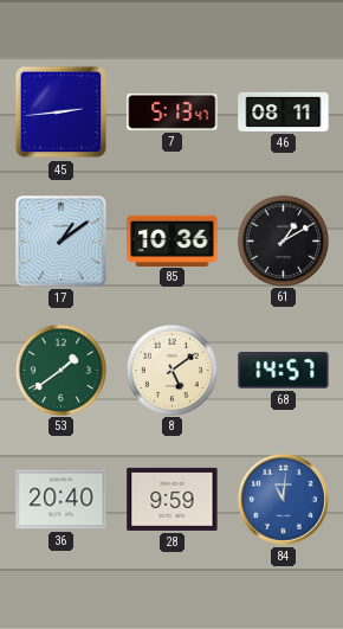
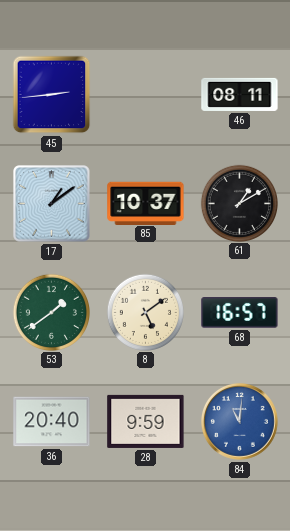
7: 5:13 -> none
85: 10:36 -> 10:37
68: 14:57 -> 16:57
